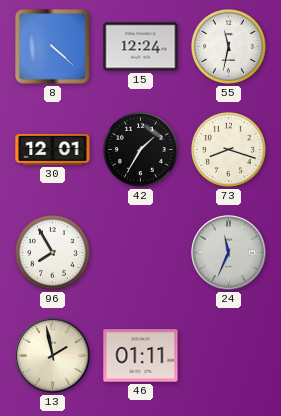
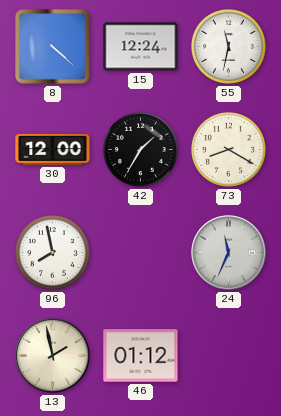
30: 12:01 -> 12:00
73: 8:18 -> 8:20
96: 7:55 -> 7:58
46: 01:11 -> 01:12
